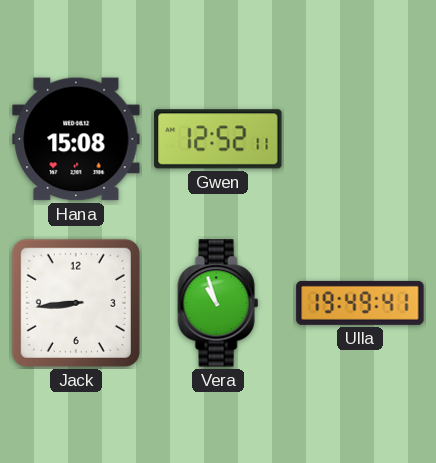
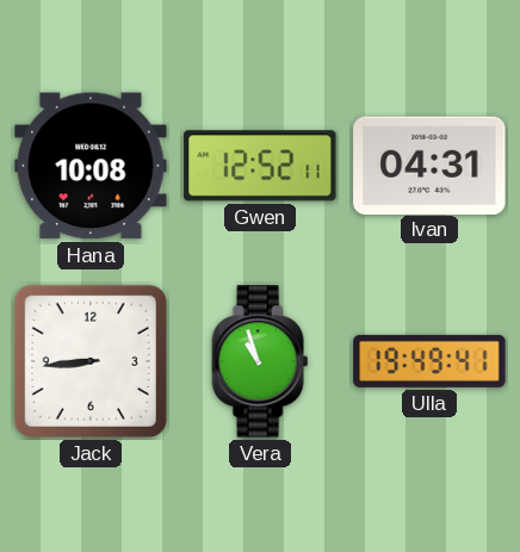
Hana: 15:08 -> 10:08
Ivan: none -> 04:31
